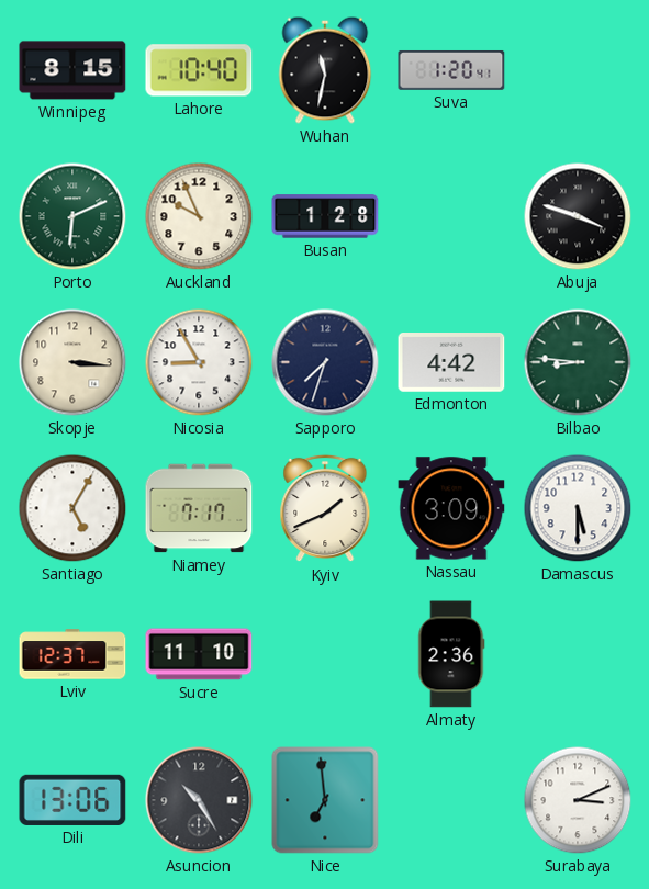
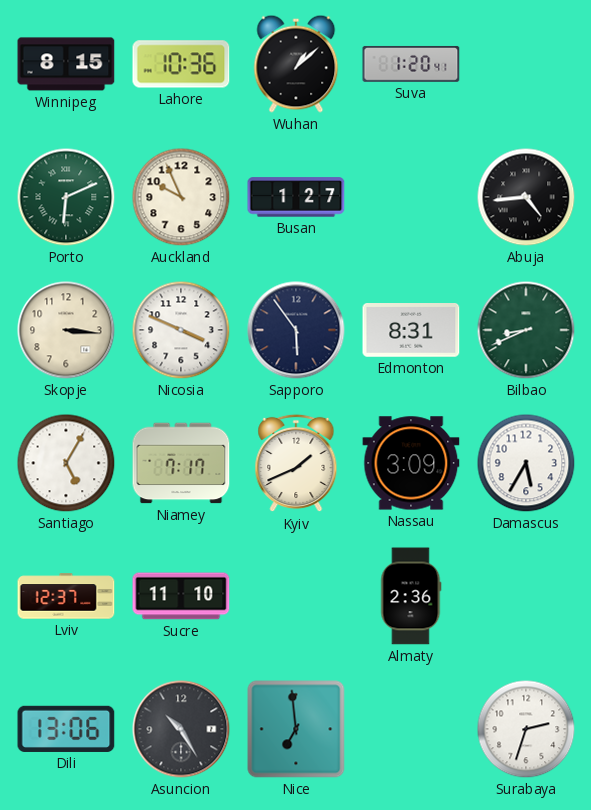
Lahore: 10:40 -> 10:36
Wuhan: 11:32 -> 1:08
Busan: 1:28 -> 1:27
Abuja: 3:48 -> 4:44
Nicosia: 8:55 -> 3:49
Sapporo: 7:33 -> 5:54
Edmonton: 4:42 -> 8:31
Bilbao: 8:46 -> 8:41
Damascus: 5:30 -> 5:35
Surabaya: 3:11 -> 2:33
